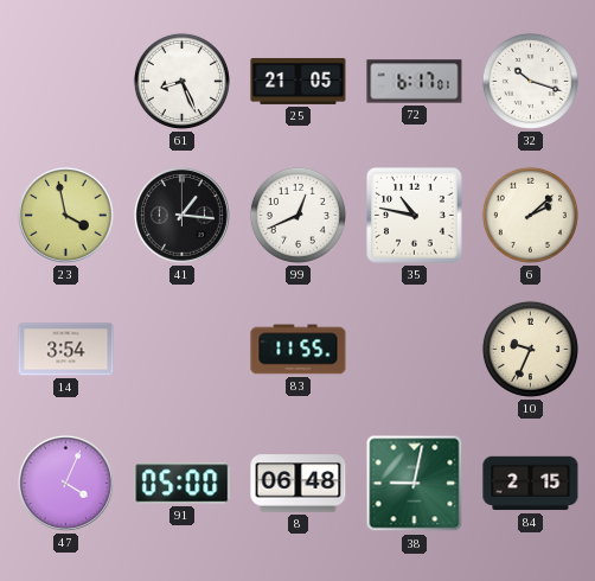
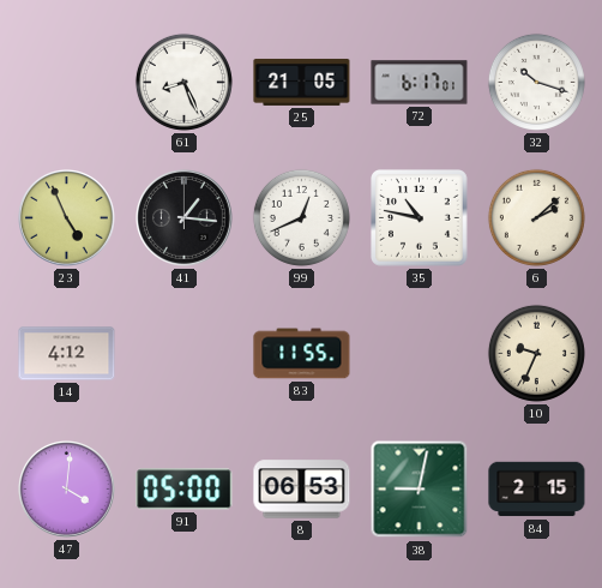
23: 3:58 -> 4:56
14: 3:54 -> 4:12
47: 4:04 -> 4:01
8: 06:48 -> 06:53
